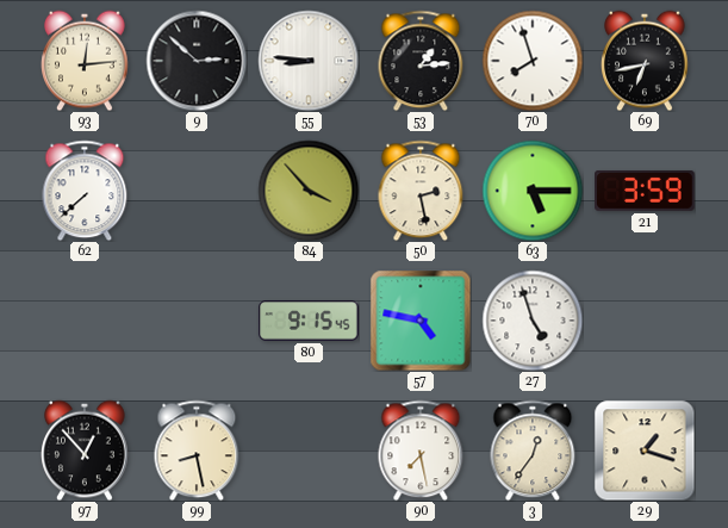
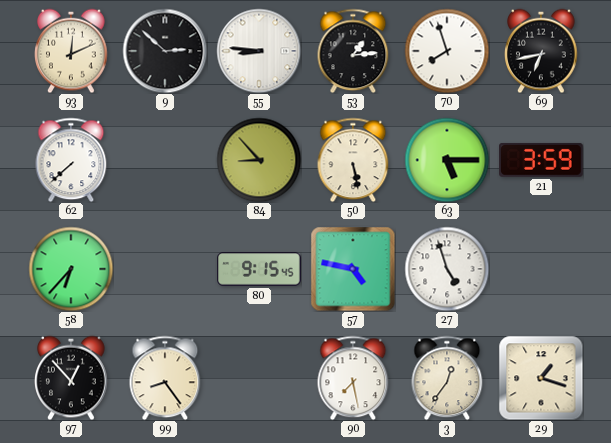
93: 12:14 -> 12:11
84: 3:53 -> 8:53
50: 2:28 -> 5:28
58: none -> 6:37
99: 8:28 -> 8:24
